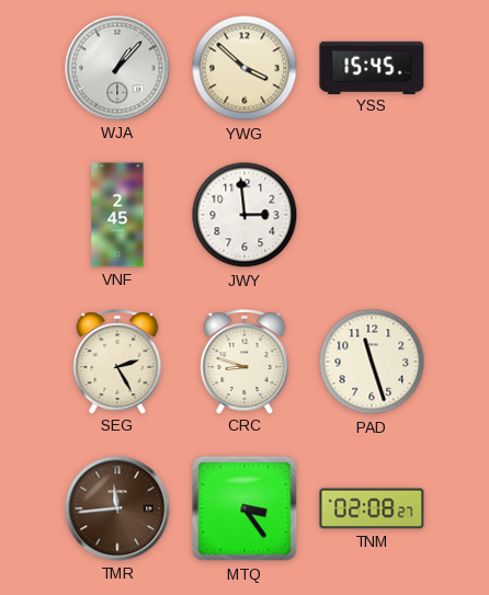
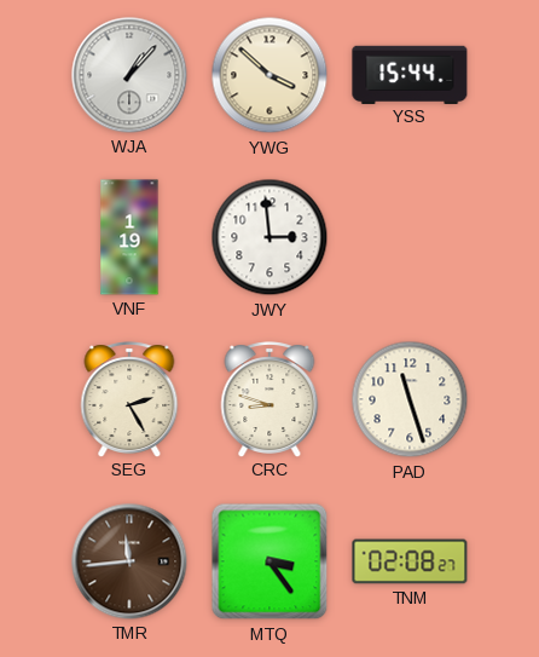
YSS: 15:45 -> 15:44
VNF: 2:45 -> 1:19
